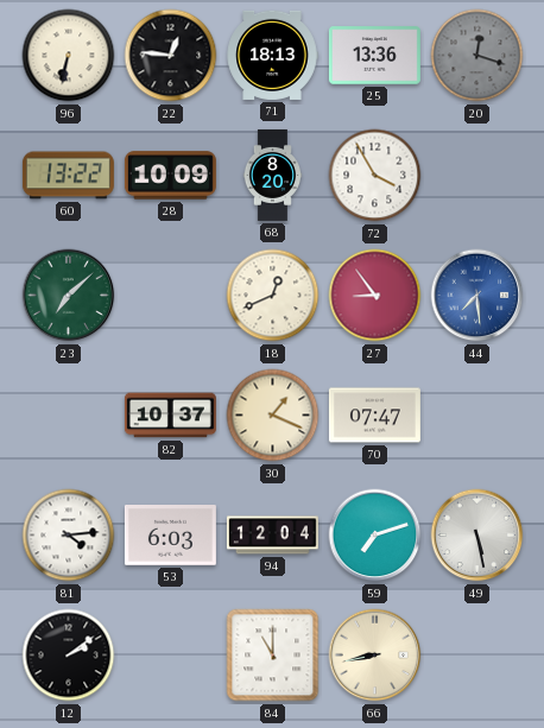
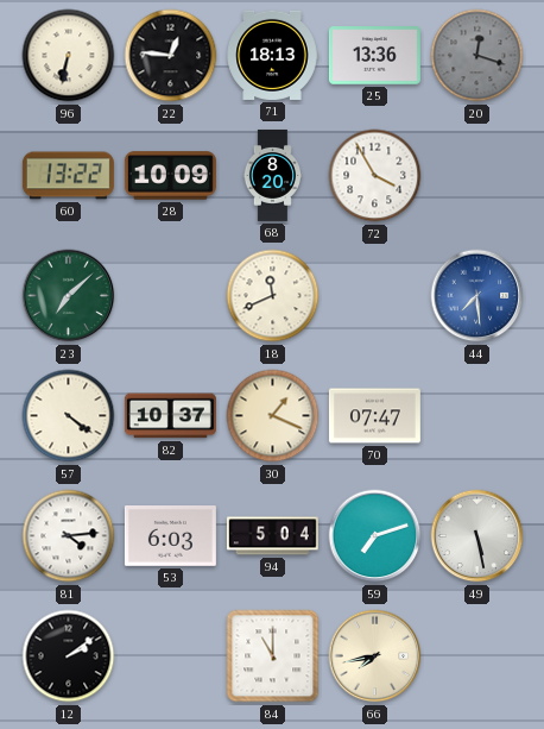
18: 12:41 -> 11:41
27: 8:54 -> none
57: none -> 4:21
94: 12:04 -> 5:04
66: 8:43 -> 7:43
